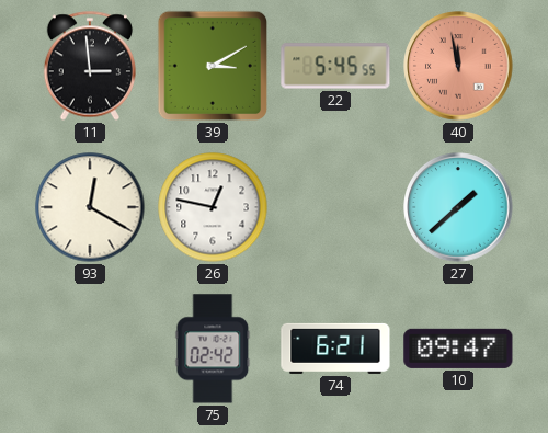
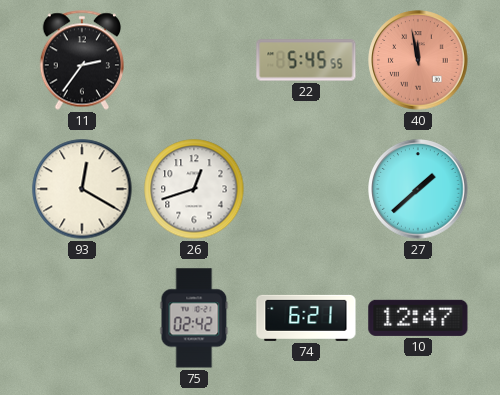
11: 2:59 -> 2:36
39: 3:10 -> none
26: 12:47 -> 12:42
10: 09:47 -> 12:47
